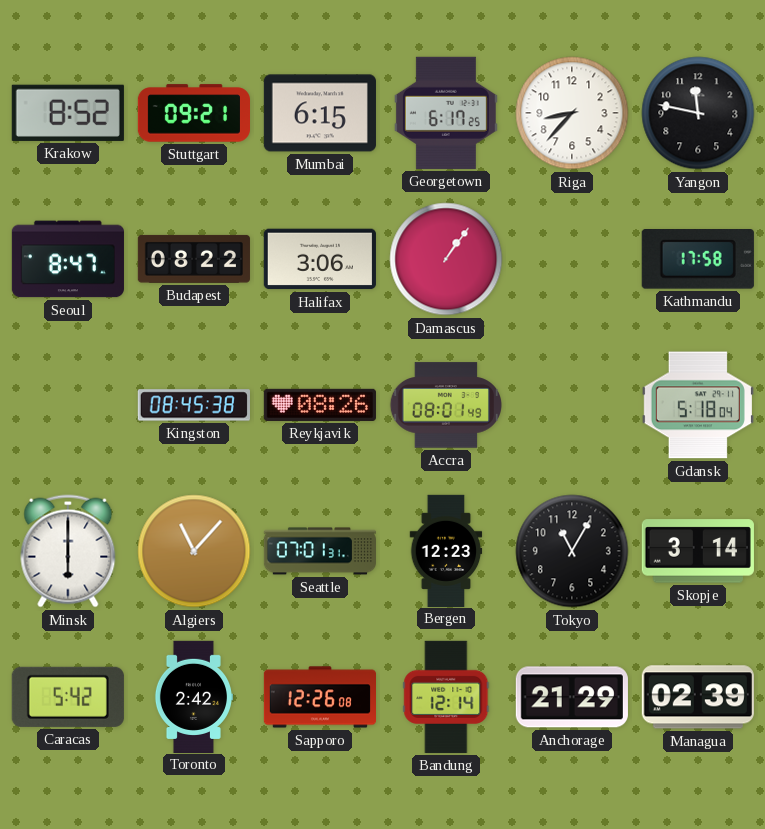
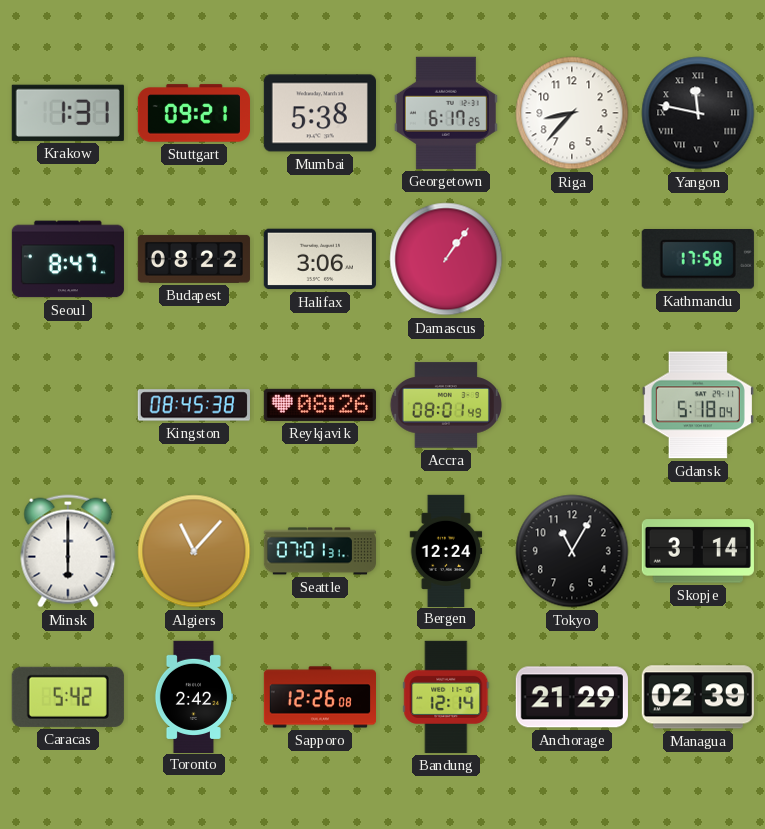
Krakow: 8:52 -> 1:31
Mumbai: 6:15 -> 5:38
Yangon numerals: Arabic -> Roman
Bergen: 12:23 -> 12:24
